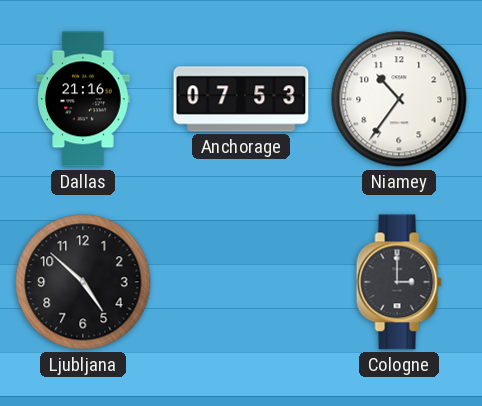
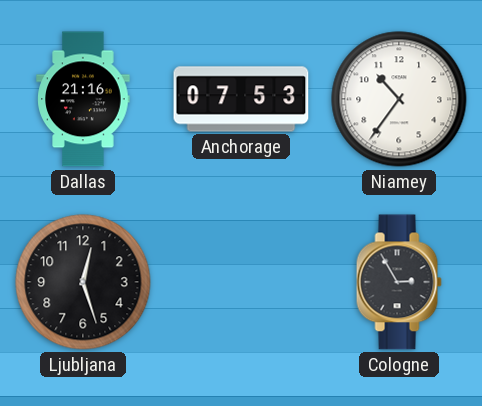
Ljubljana: 4:52 -> 12:27
Cologne: 3:00 -> 2:55
